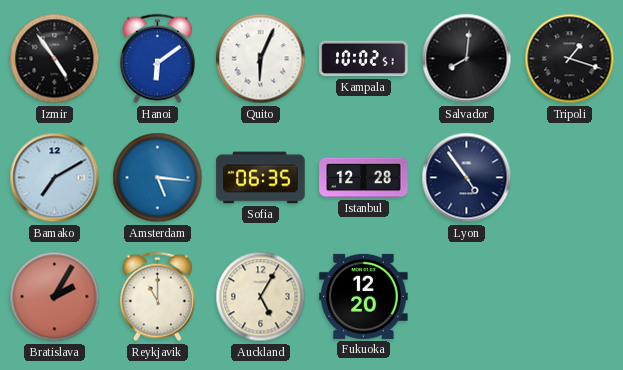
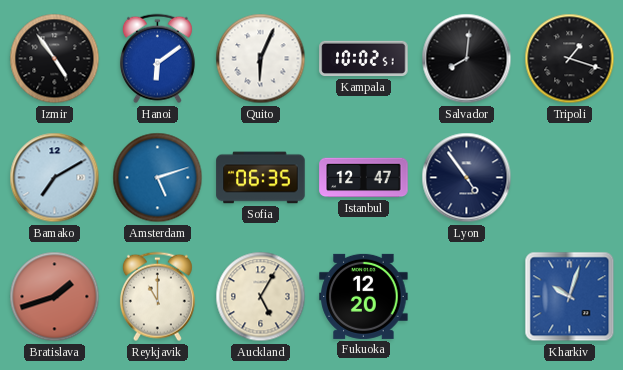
Amsterdam: 5:16 -> 5:12
Istanbul: 12:28 -> 12:47
Bratislava: 2:05 -> 1:42
Kharkiv: none -> 10:03
